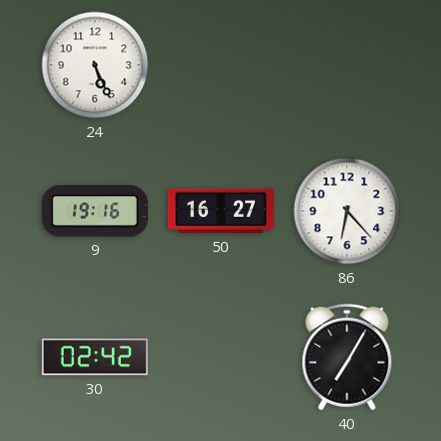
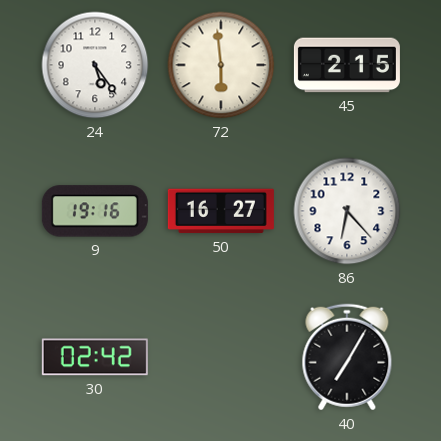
24: 5:26 -> 5:24
72: none -> 5:59
45: none -> 2:15
